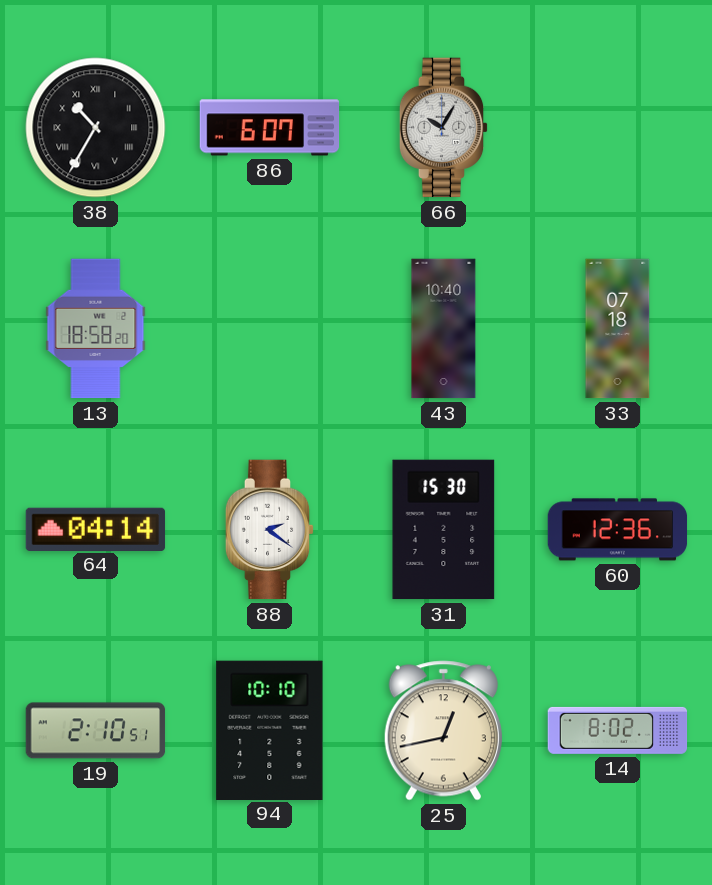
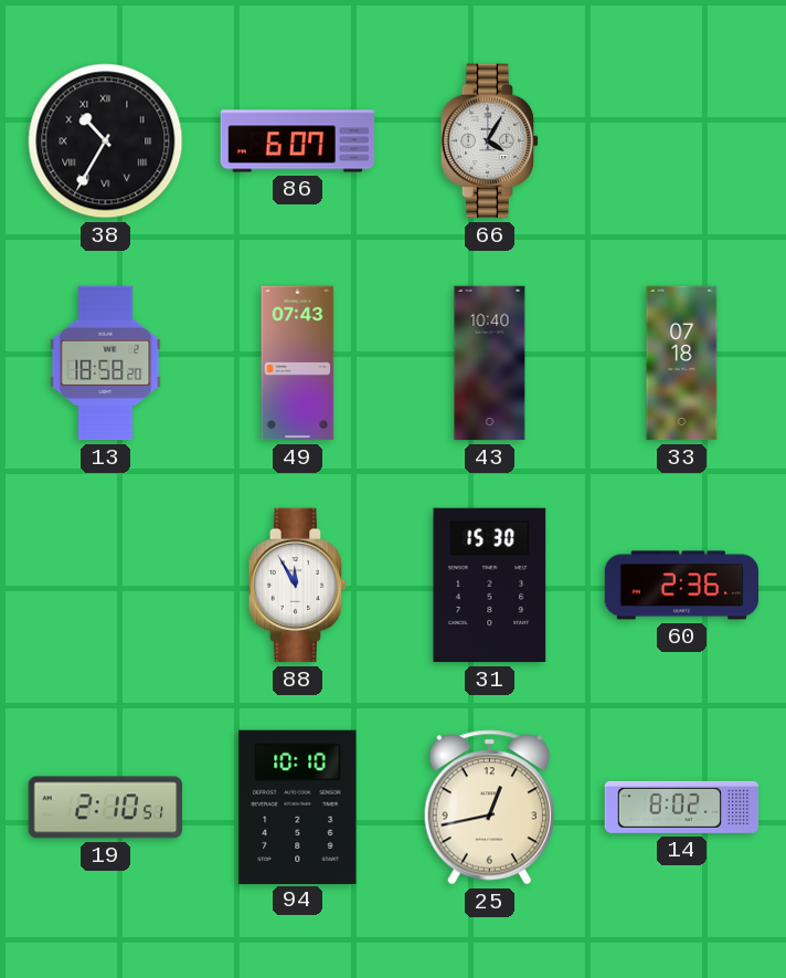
66: 10:05 -> 4:05
49: none -> 07:43
64: 04:14 -> none
88: 2:21 -> 11:55
60: 12:36 -> 2:36
